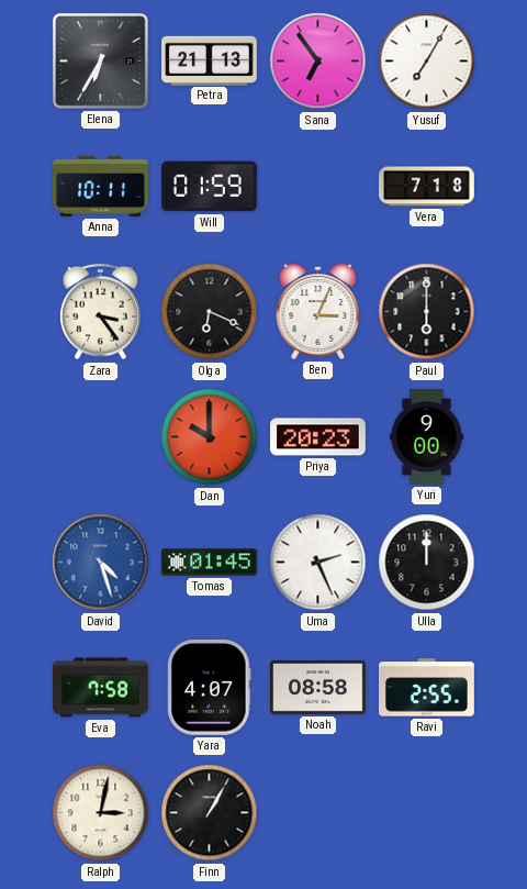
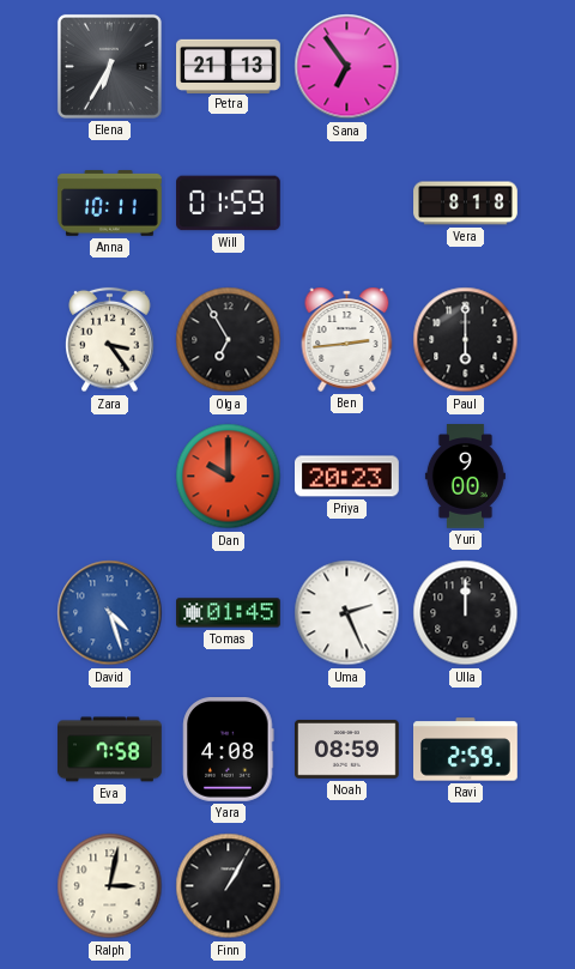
Yusuf: 7:05 -> none
Vera: 7:18 -> 8:18
Olga: 6:19 -> 6:55
Ben: 3:04 -> 2:44
Yara: 4:07 -> 4:08
Noah: 08:58 -> 08:59
Ravi: 2:55 -> 2:59
